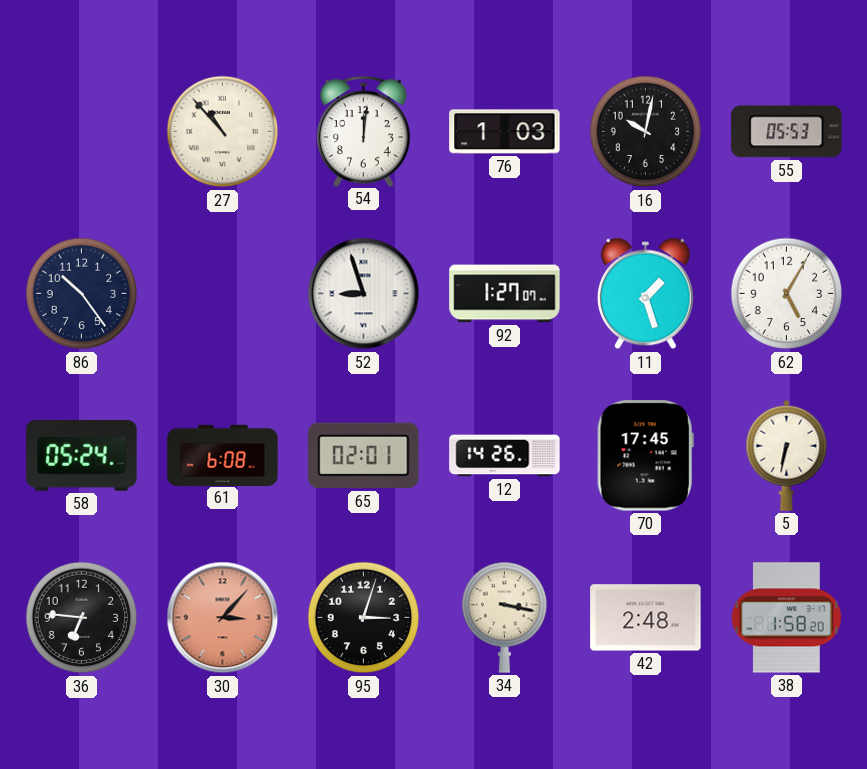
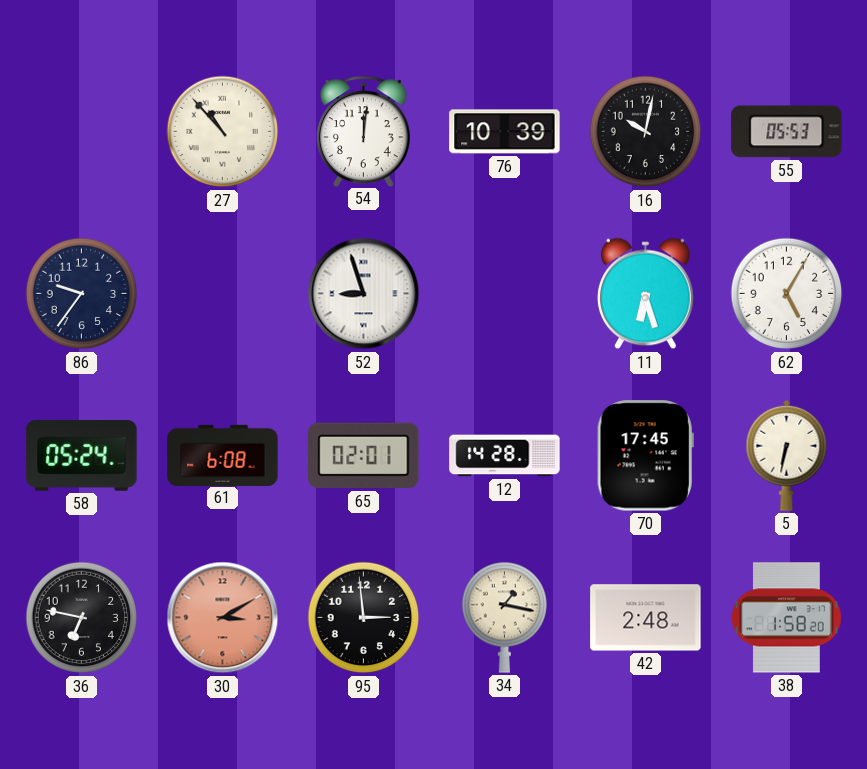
76: 1:03 -> 10:39
86: 10:24 -> 9:36
92: 1:27 -> none
11: 1:27 -> 6:27
12: 14:26 -> 14:28
36: 6:46 -> 6:47
30: 3:07 -> 3:10
95: 3:03 -> 2:59
34: 3:17 -> 1:17
